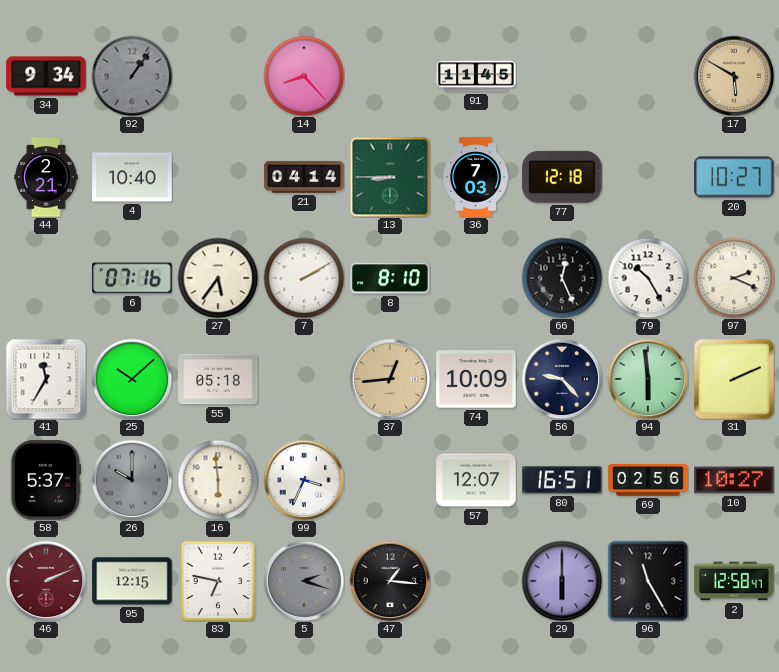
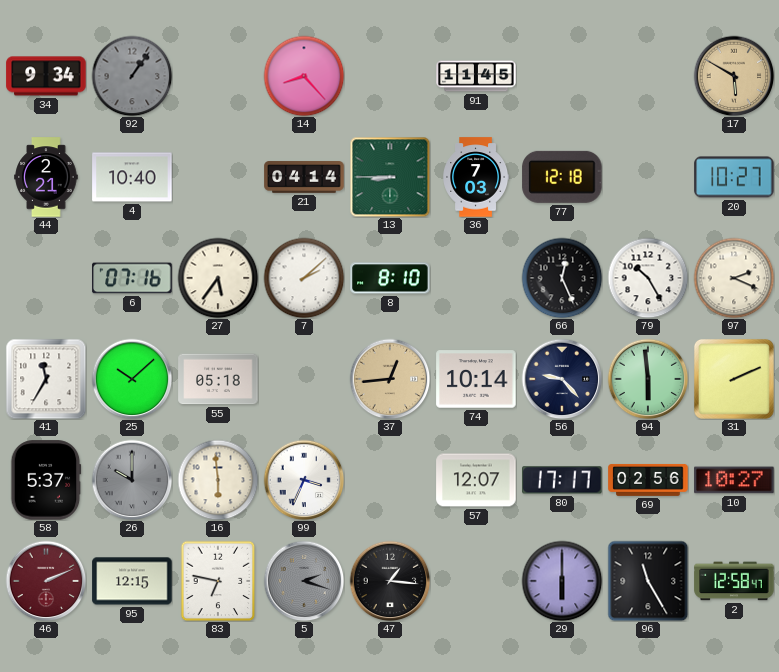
7: 2:10 -> 2:08
74: 10:09 -> 10:14
80: 16:51 -> 17:17
